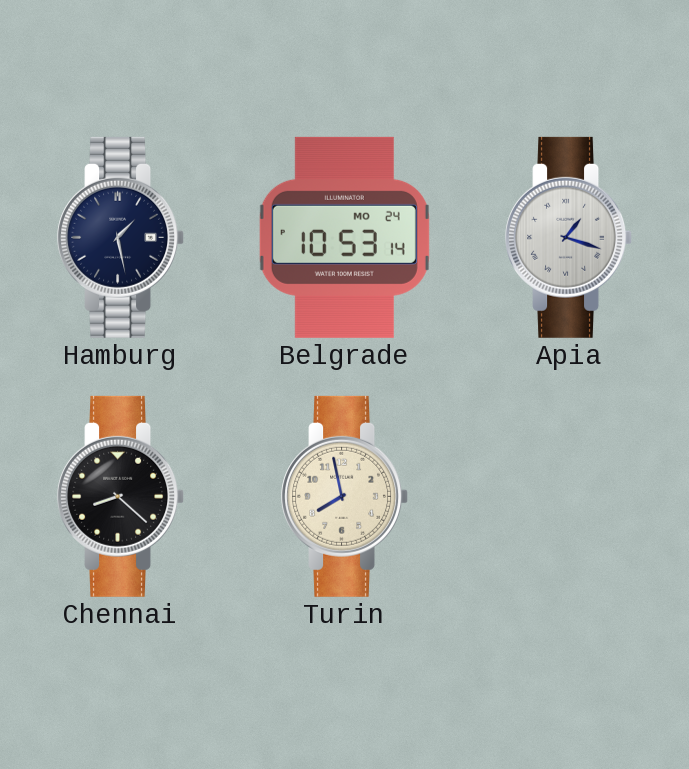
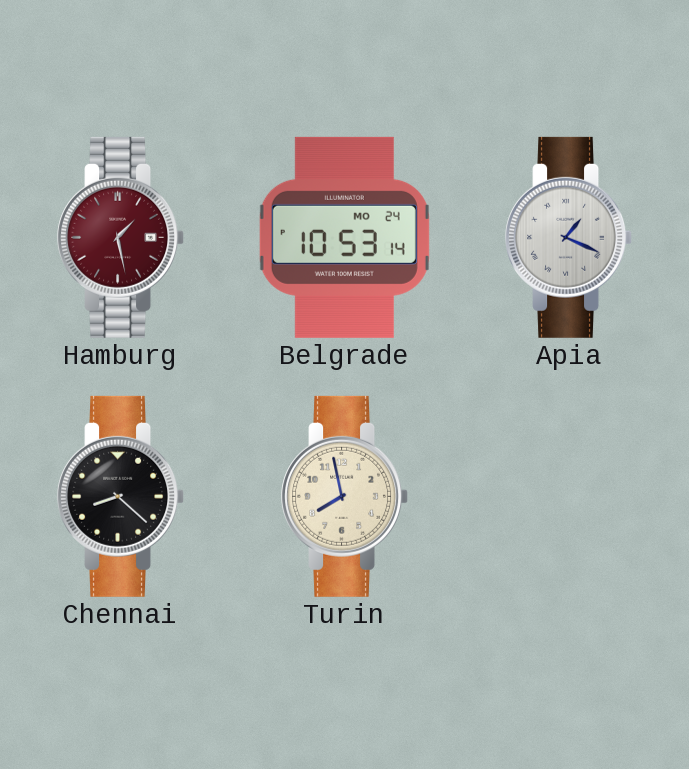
Hamburg dial: navy -> burgundy
Apia: 1:18 -> 1:19
